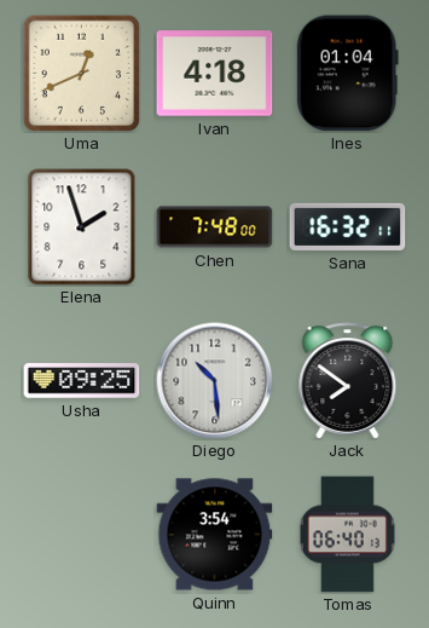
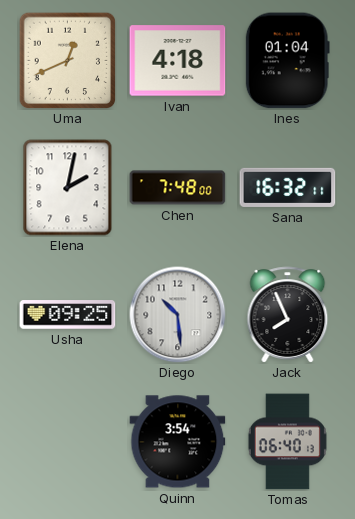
Elena: 1:57 -> 2:02
Jack: 7:51 -> 7:56
